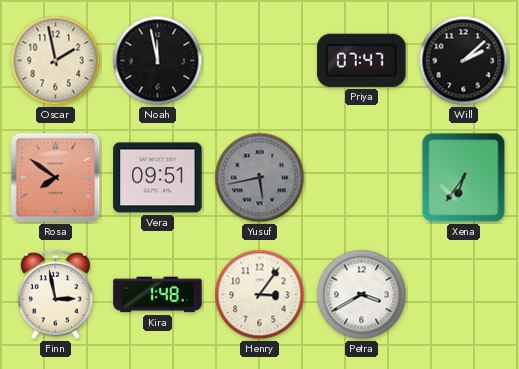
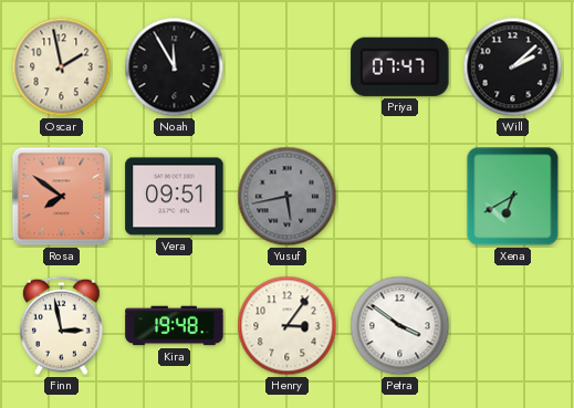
Noah: 11:58 -> 11:55
Xena: 6:36 -> 6:40
Kira: 1:48 -> 19:48
Petra: 3:40 -> 3:51
